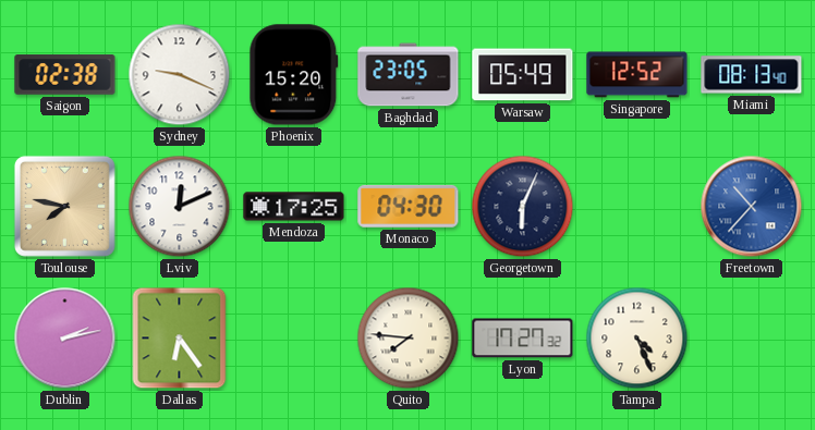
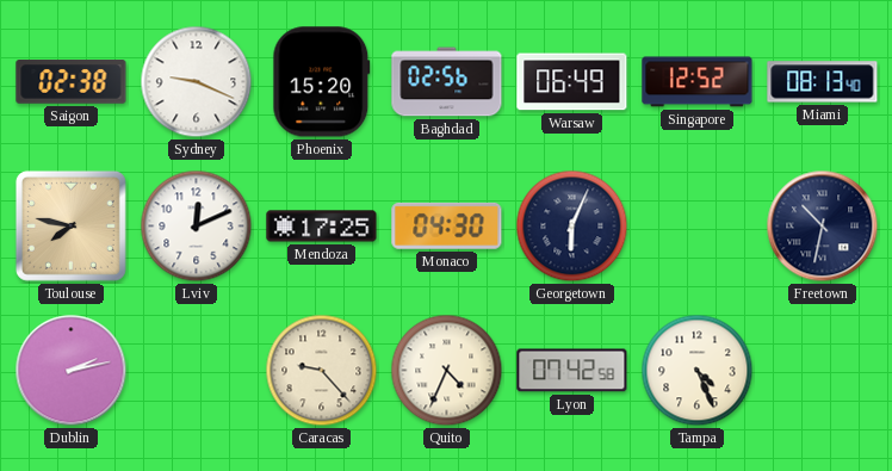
Baghdad: 23:05 -> 02:56
Warsaw: 05:49 -> 06:49
Freetown: 10:37 -> 10:32
Freetown dial: blue -> navy
Dallas: 6:24 -> none
Caracas: none -> 9:23
Quito: 7:46 -> 4:34
Lyon: 17:27 -> 07:42
